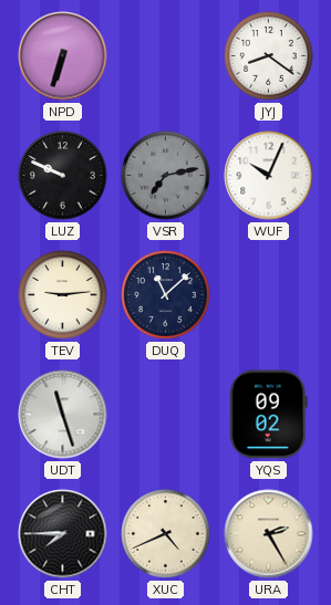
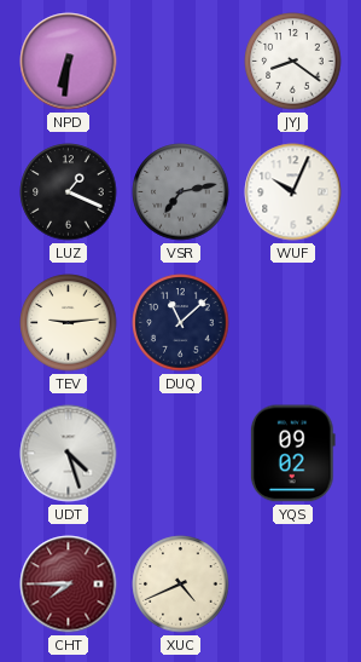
NPD: 6:33 -> 6:31
LUZ: 9:49 -> 1:19
UDT: 11:27 -> 4:27
CHT dial: black -> burgundy
URA: 2:25 -> none
